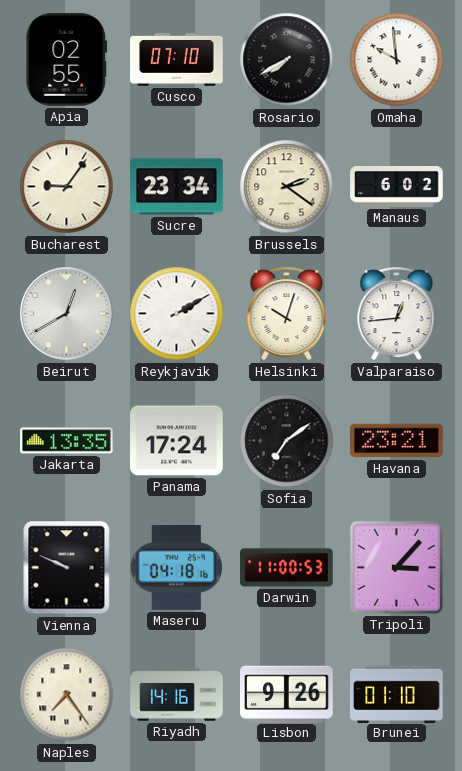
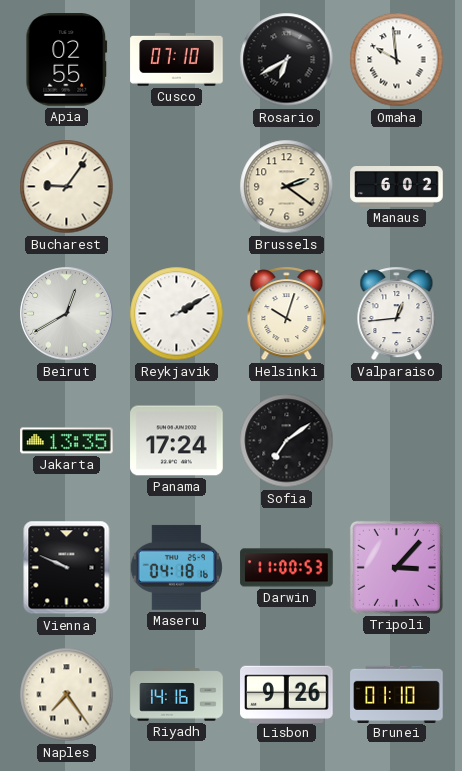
Rosario: 7:40 -> 6:40
Sucre: 23:34 -> none
Havana: 23:21 -> none
